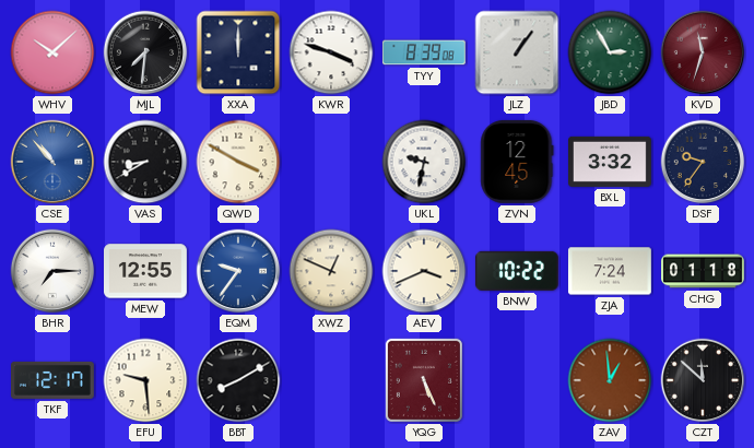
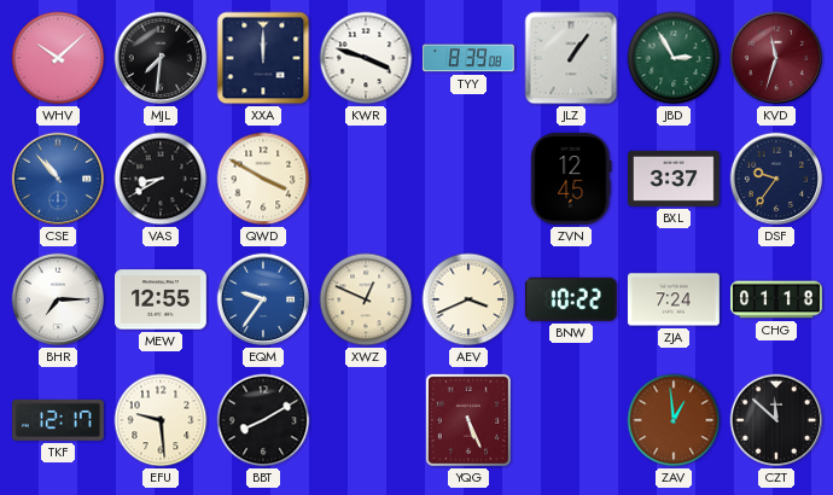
UKL: 9:32 -> none
BXL: 3:32 -> 3:37
